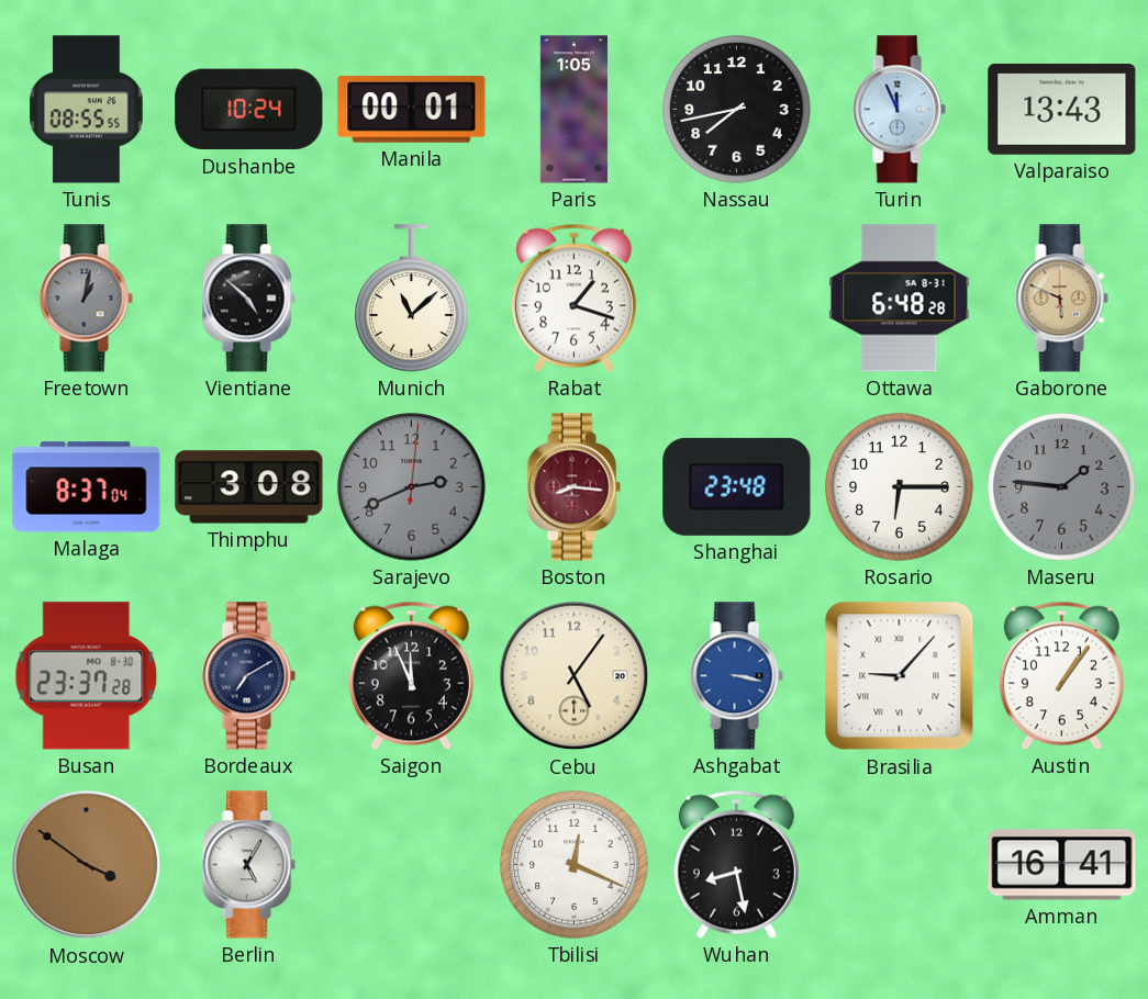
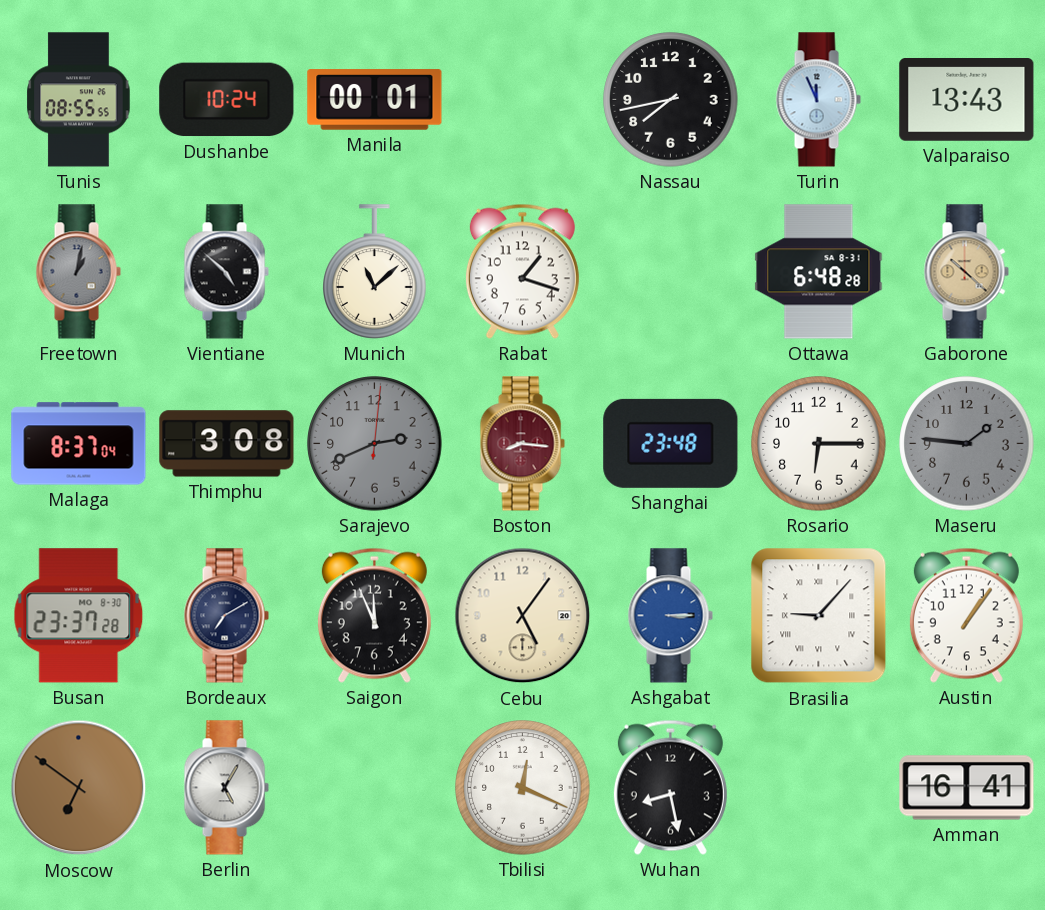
Paris: 1:05 -> none
Gaborone: 5:49 -> 10:22
Ashgabat: 3:17 -> 3:15
Moscow: 3:51 -> 6:51
